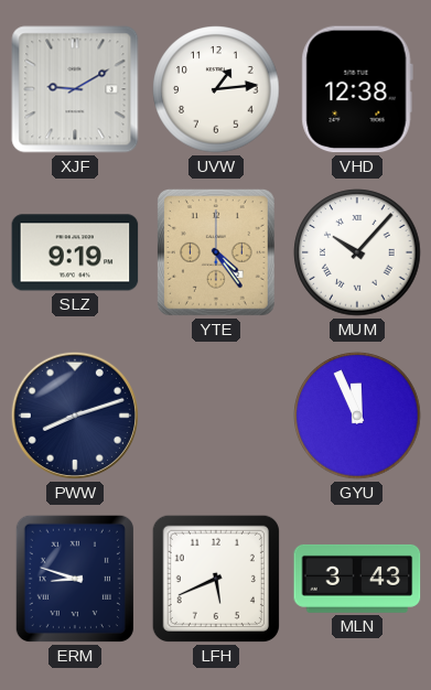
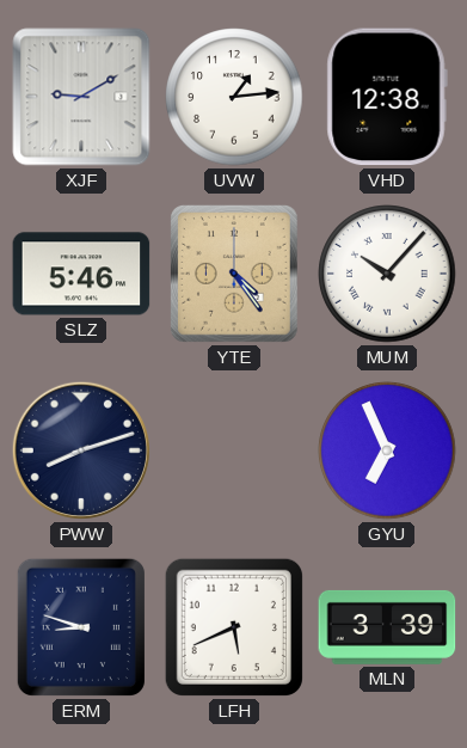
SLZ: 9:19 -> 5:46
GYU: 11:56 -> 6:56
MLN: 3:43 -> 3:39
